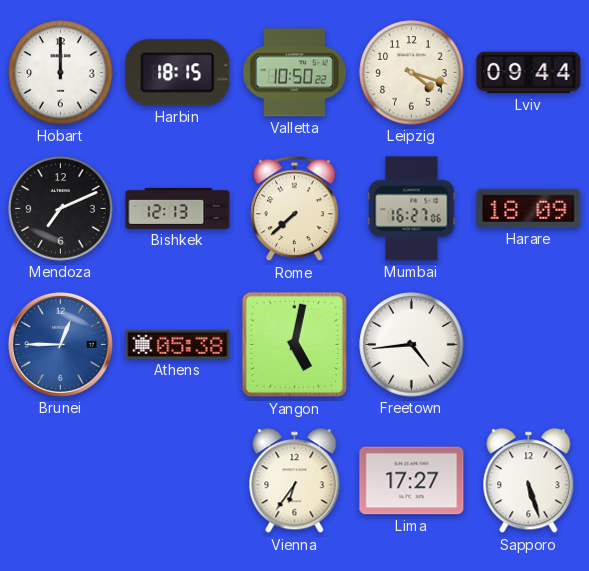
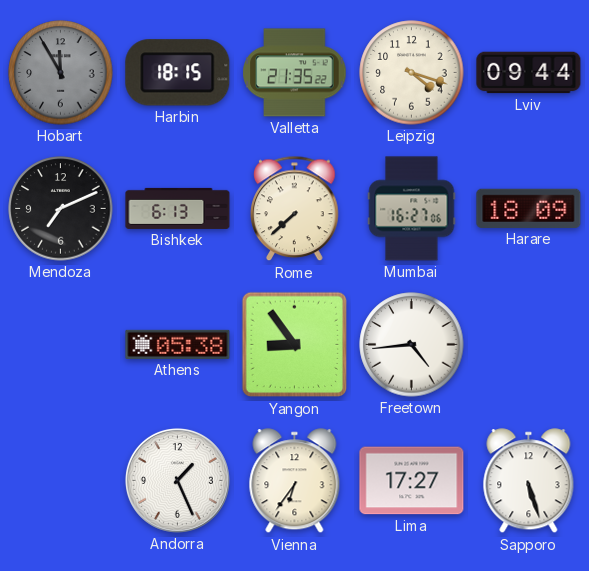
Hobart: 12:00 -> 11:55
Hobart dial: white -> grey
Valletta: 10:50 -> 21:35
Bishkek: 12:13 -> 6:13
Brunei: 12:45 -> none
Yangon: 5:02 -> 8:54
Andorra: none -> 1:26
